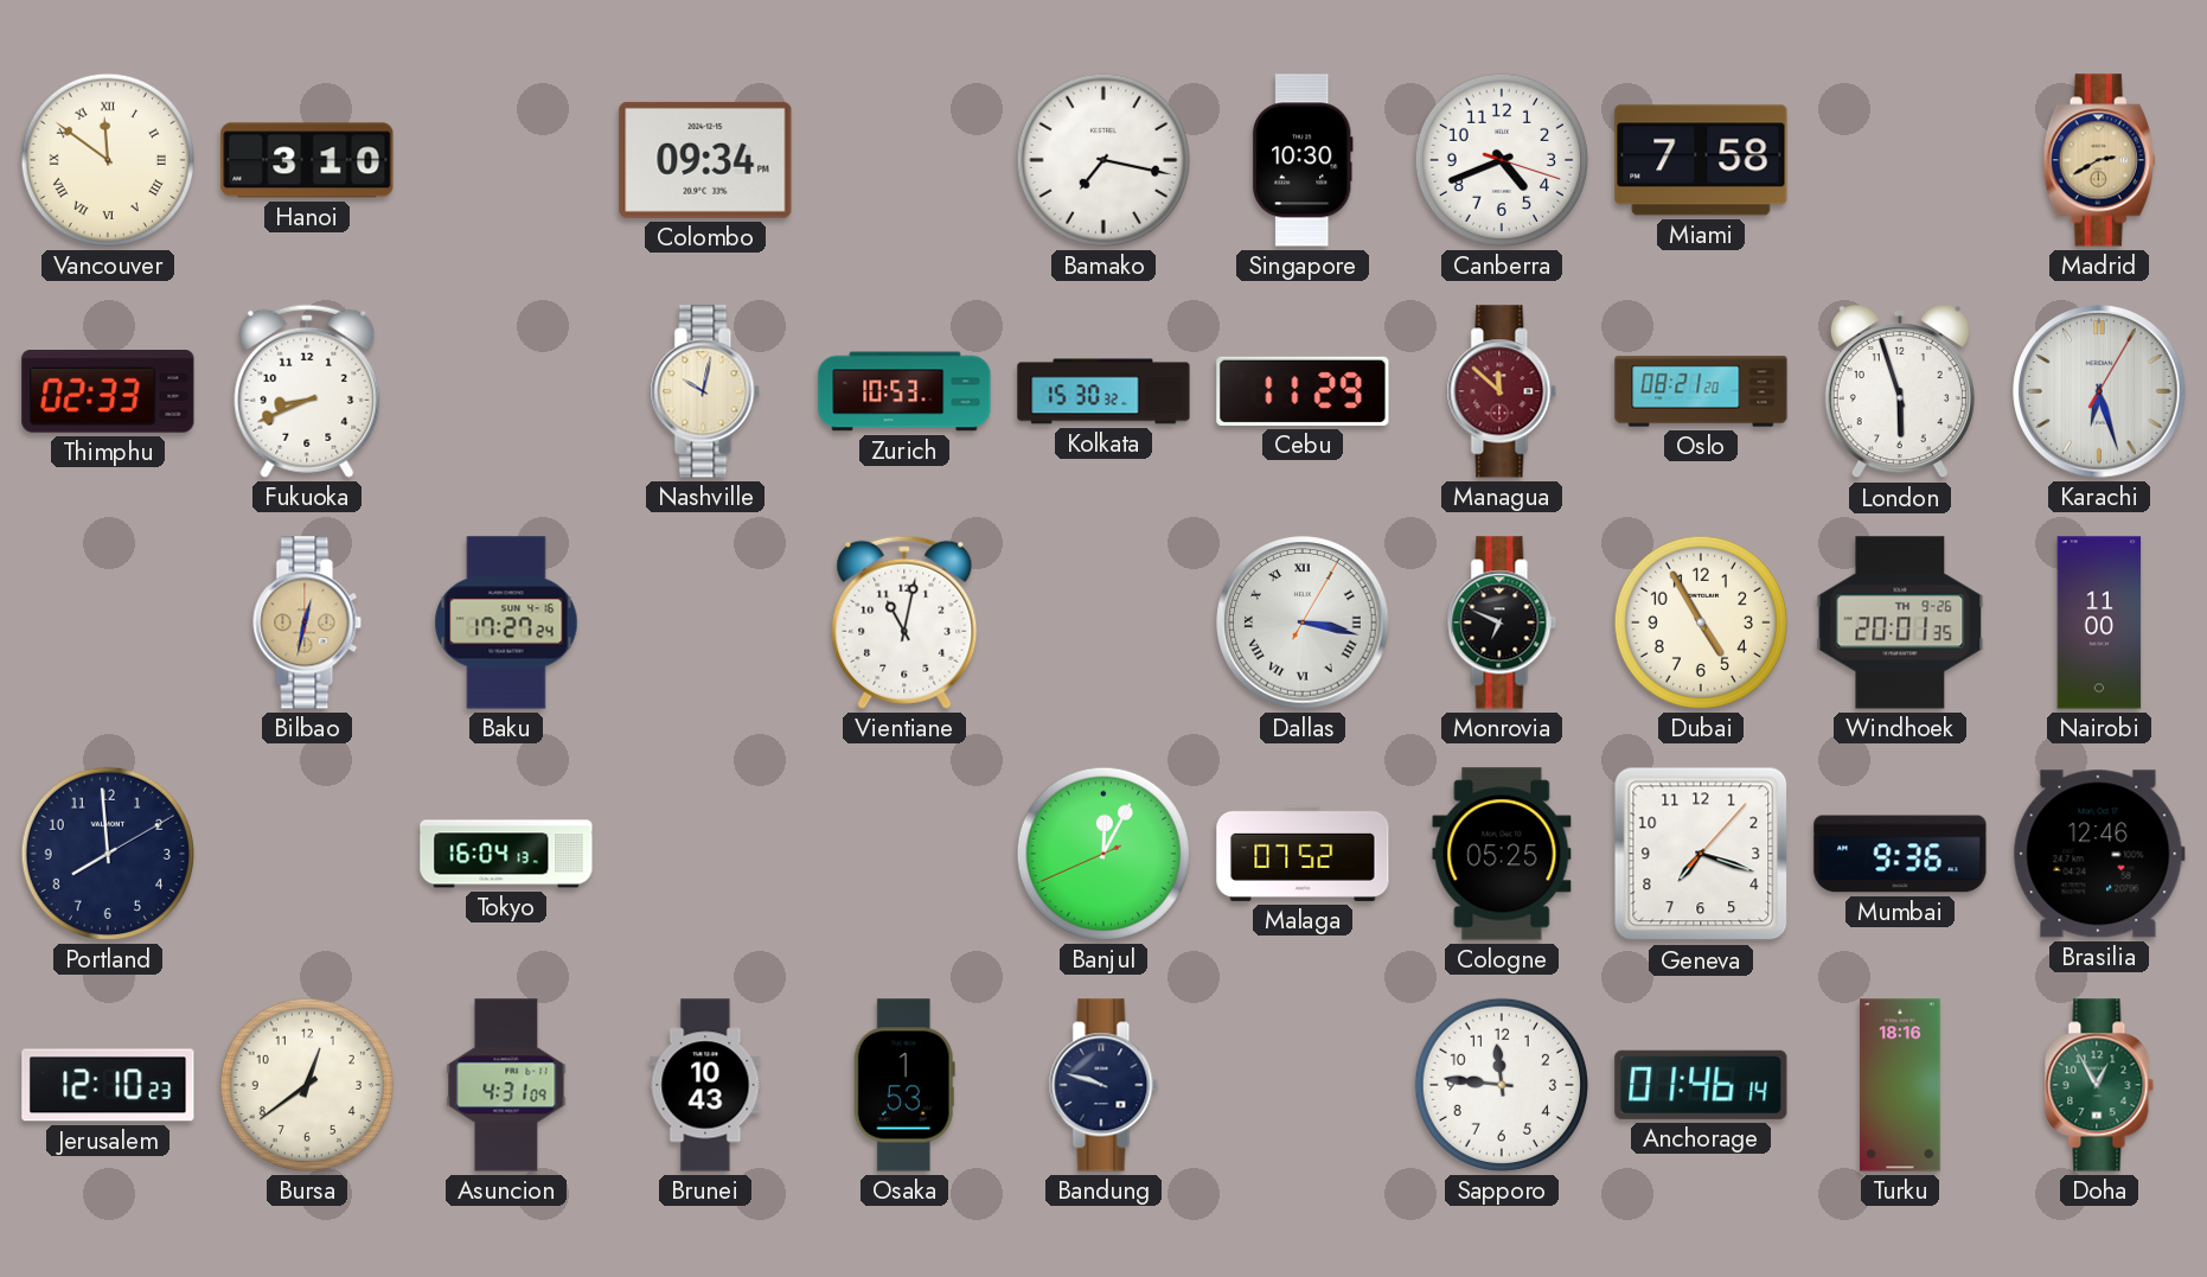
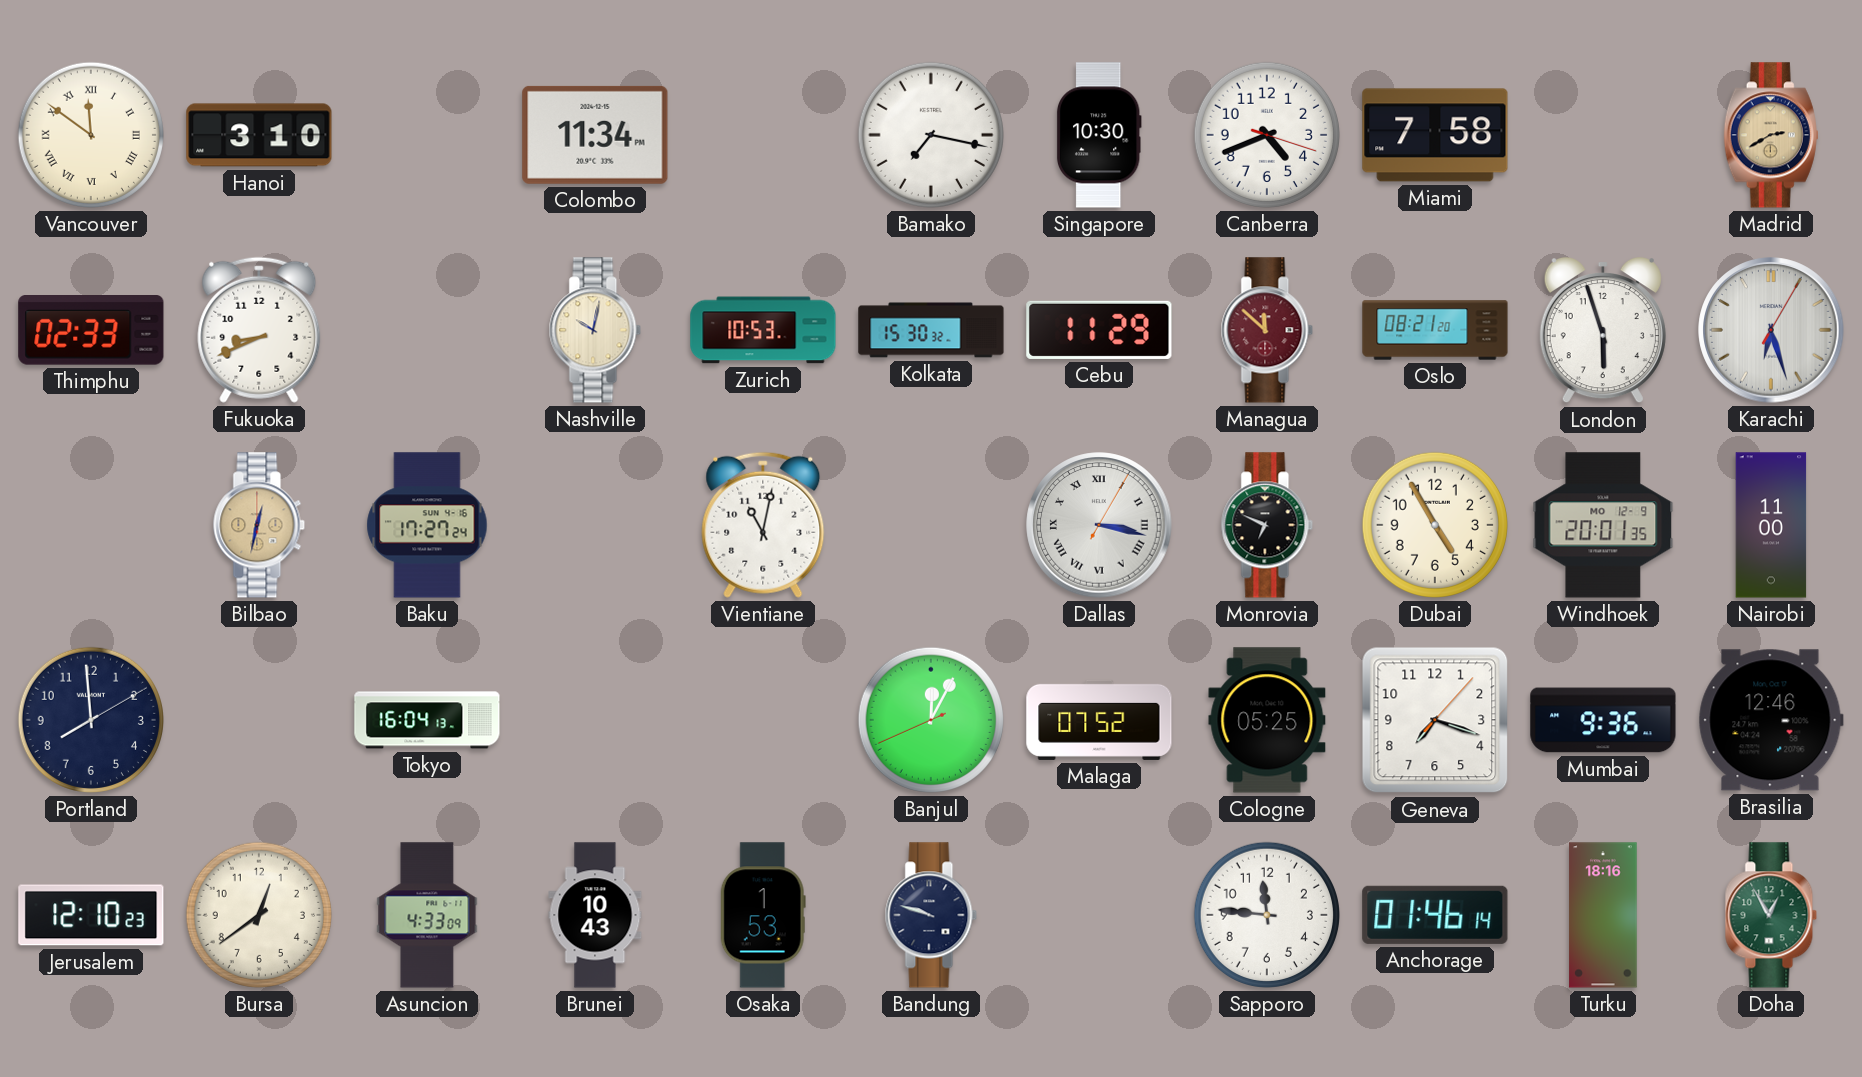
Colombo: 09:34 -> 11:34
Windhoek date: TH 9-26 -> MO 12-9
Asuncion: 4:31 -> 4:33
